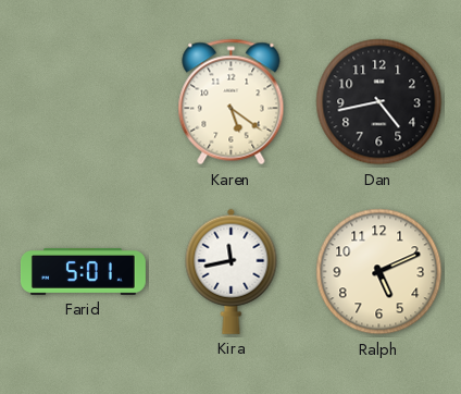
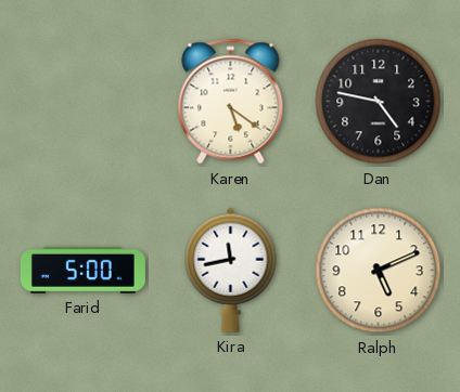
Dan: 4:43 -> 4:47
Farid: 5:01 -> 5:00
